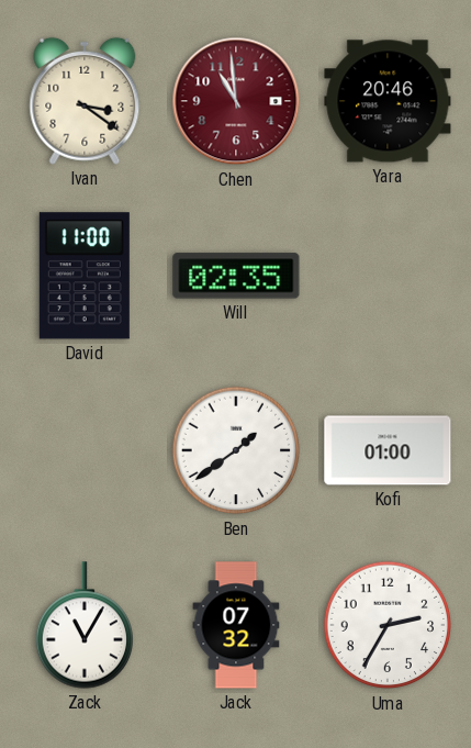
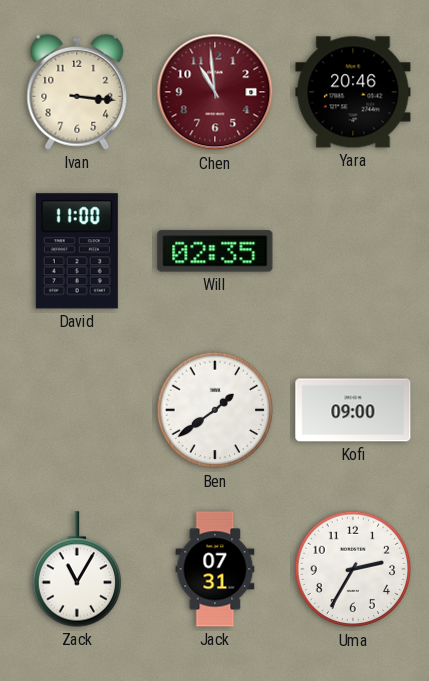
Ivan: 3:21 -> 3:16
Kofi: 01:00 -> 09:00
Jack: 07:32 -> 07:31
